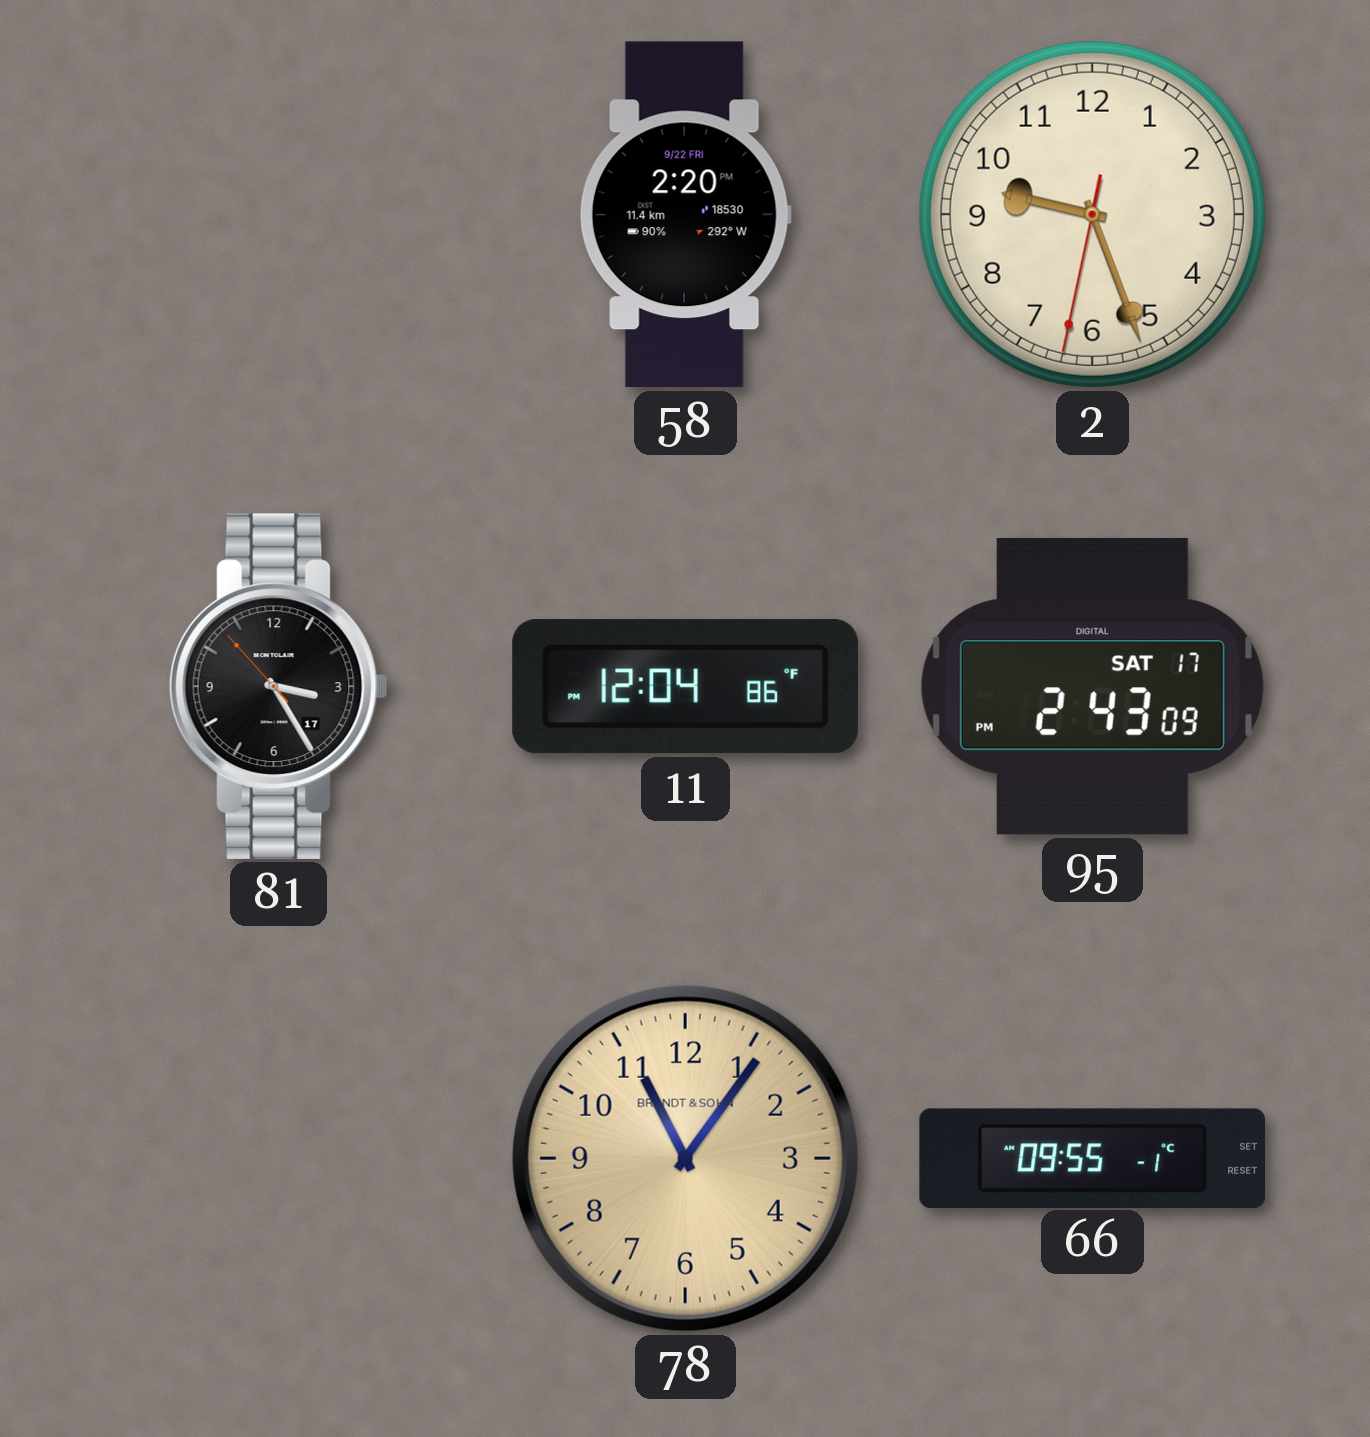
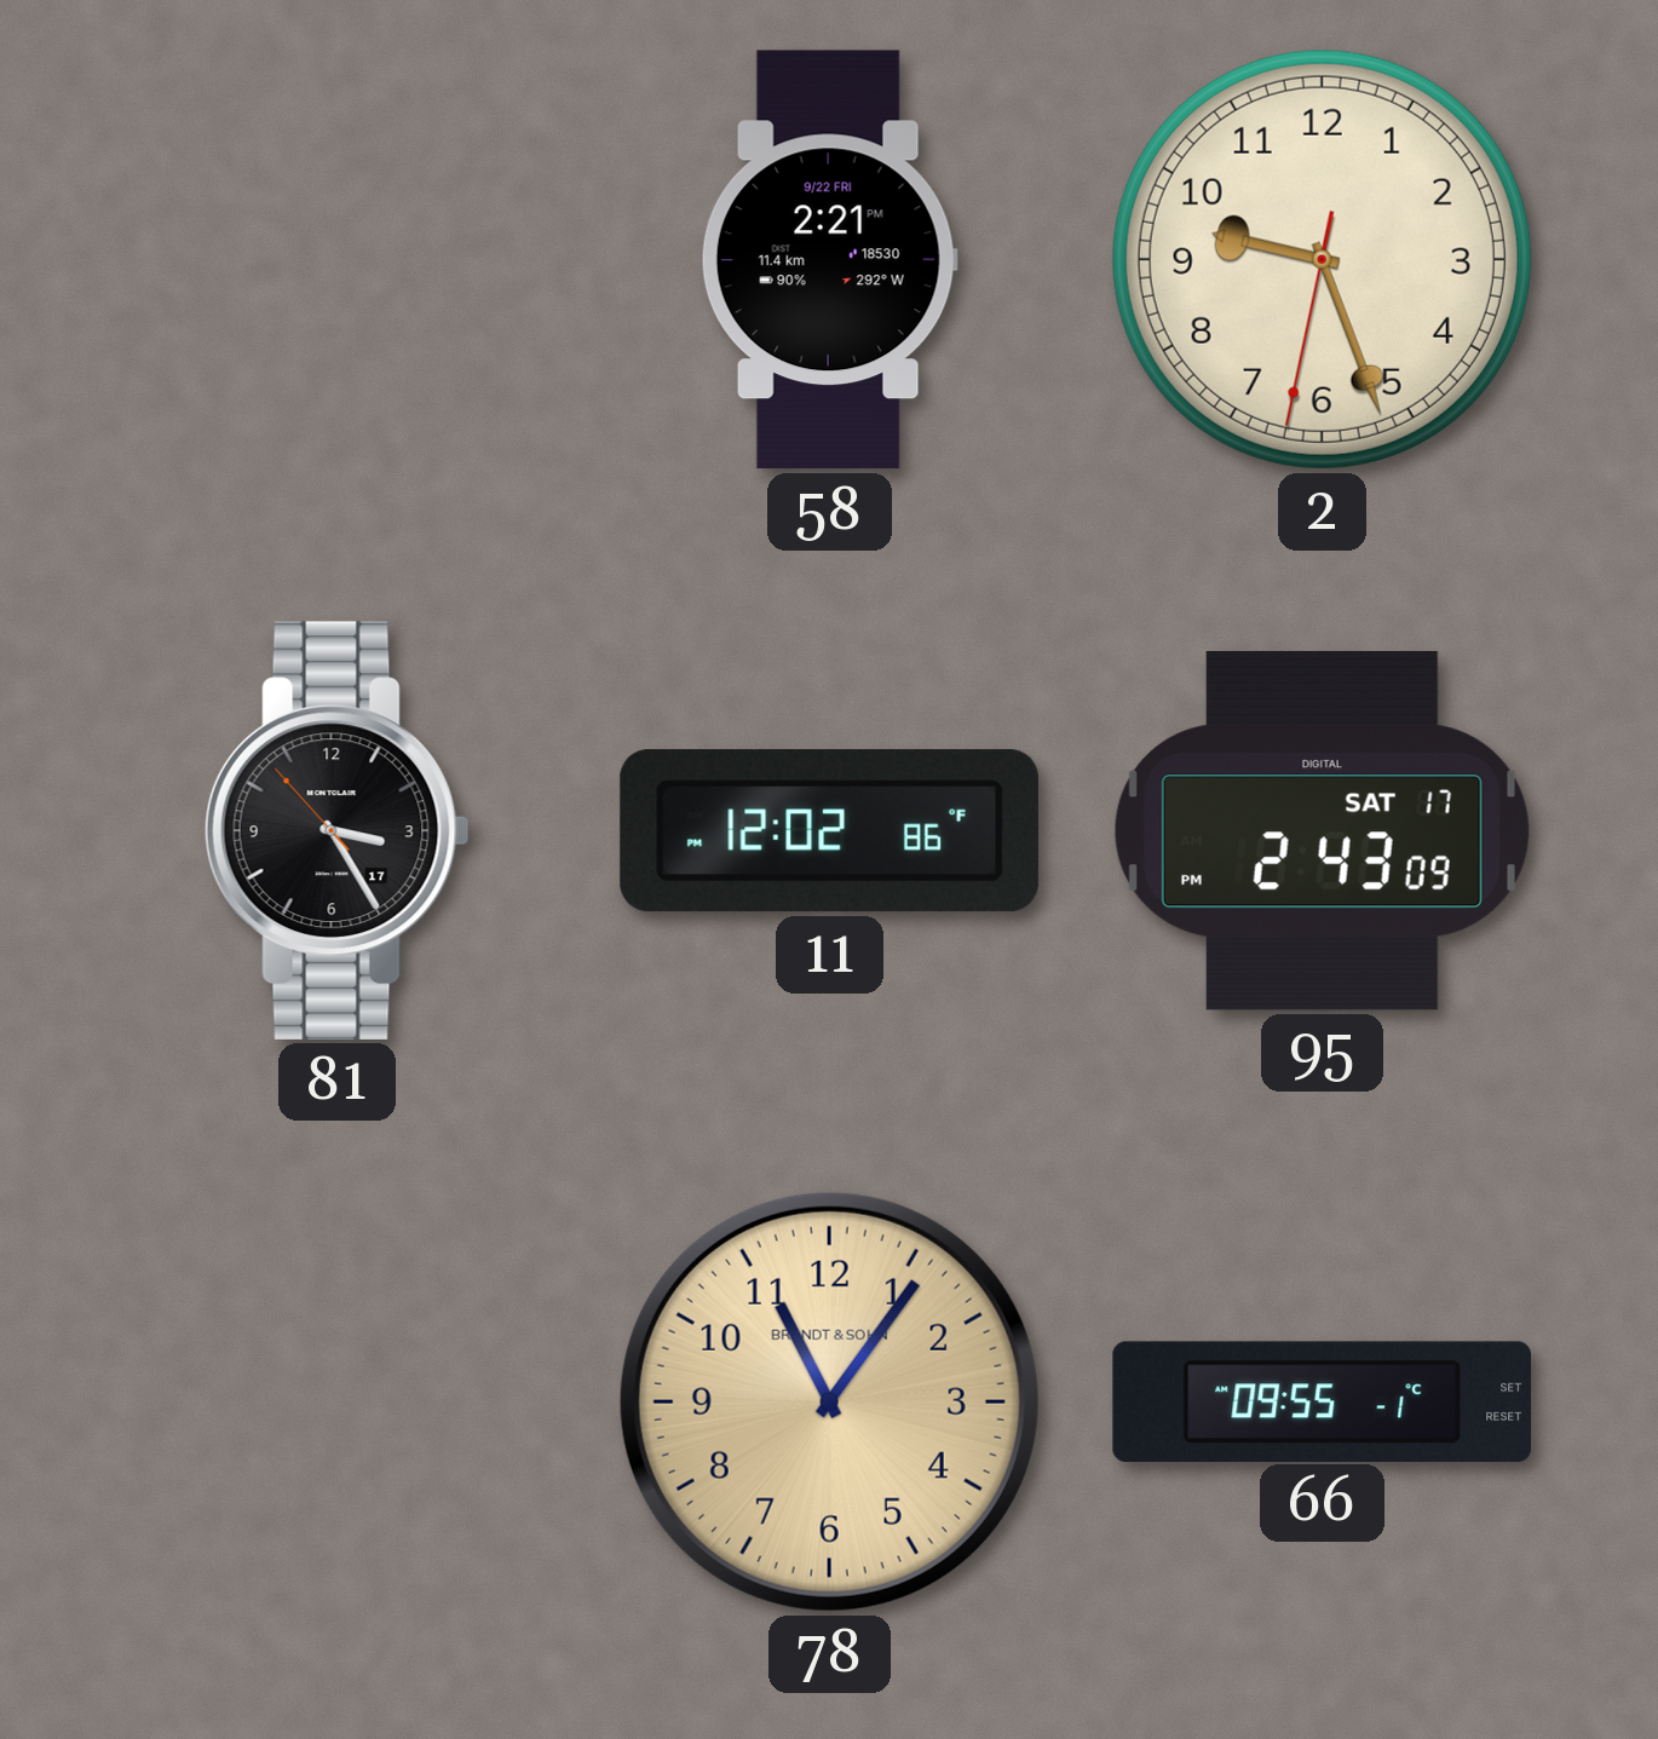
58: 2:20 -> 2:21
11: 12:04 -> 12:02
